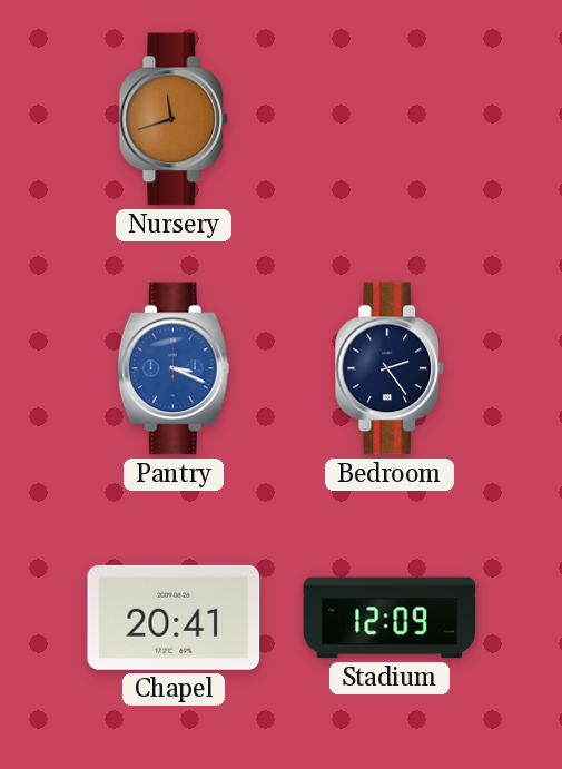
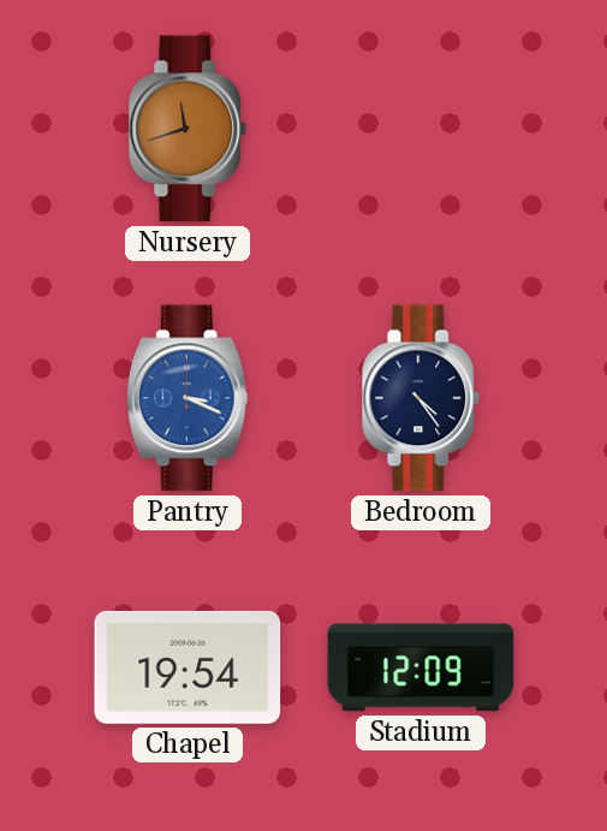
Bedroom: 2:24 -> 4:24
Chapel: 20:41 -> 19:54
